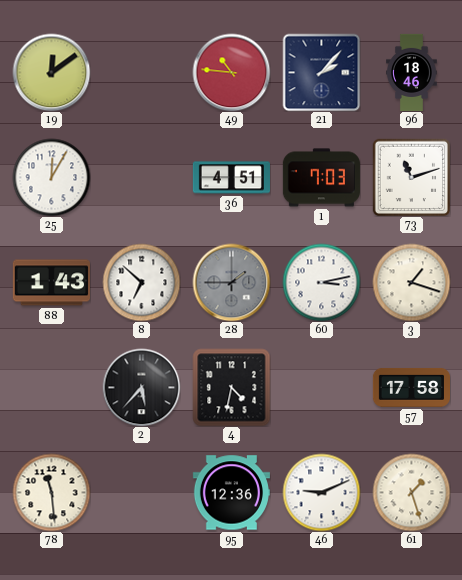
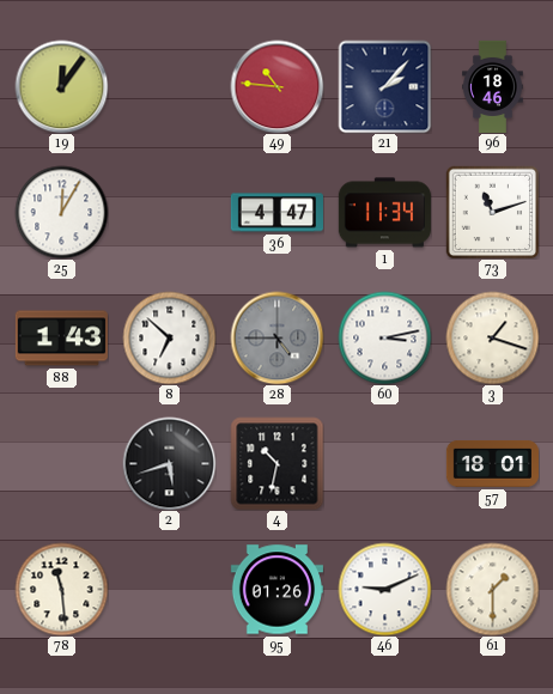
19: 12:09 -> 12:06
36: 4:51 -> 4:47
1: 7:03 -> 11:34
28: 1:45 -> 4:45
2: 5:37 -> 5:42
4: 4:32 -> 10:32
57: 17:58 -> 18:01
95: 12:36 -> 01:26
61: 1:27 -> 1:30
